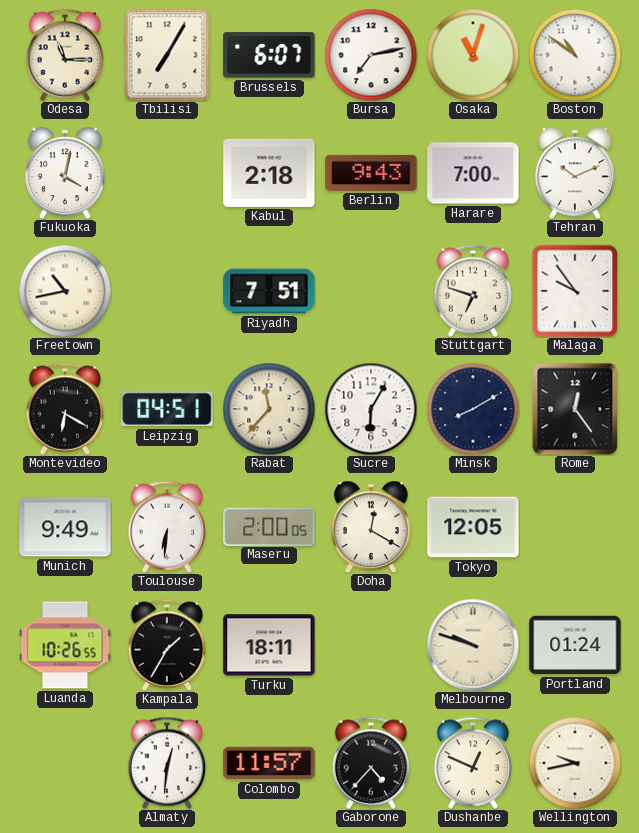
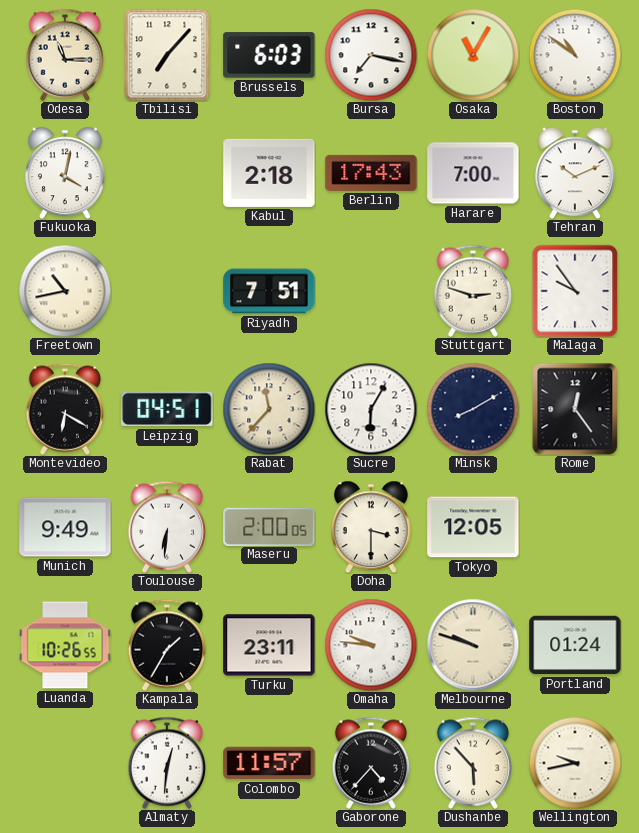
Tbilisi: 7:05 -> 7:07
Brussels: 6:07 -> 6:03
Bursa: 7:13 -> 7:17
Osaka: 11:03 -> 11:05
Berlin: 9:43 -> 17:43
Stuttgart: 6:48 -> 2:48
Doha: 12:20 -> 3:30
Turku: 18:11 -> 23:11
Omaha: none -> 9:46
Dushanbe: 12:49 -> 5:53
